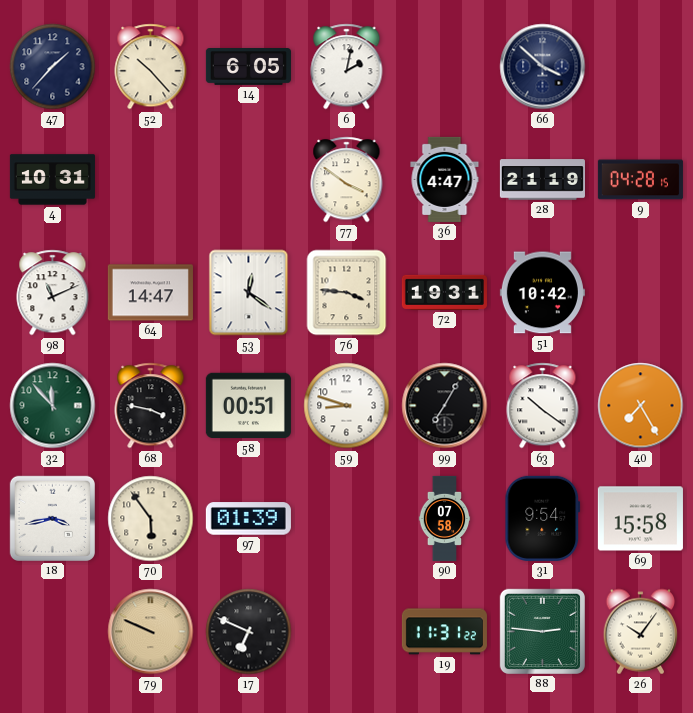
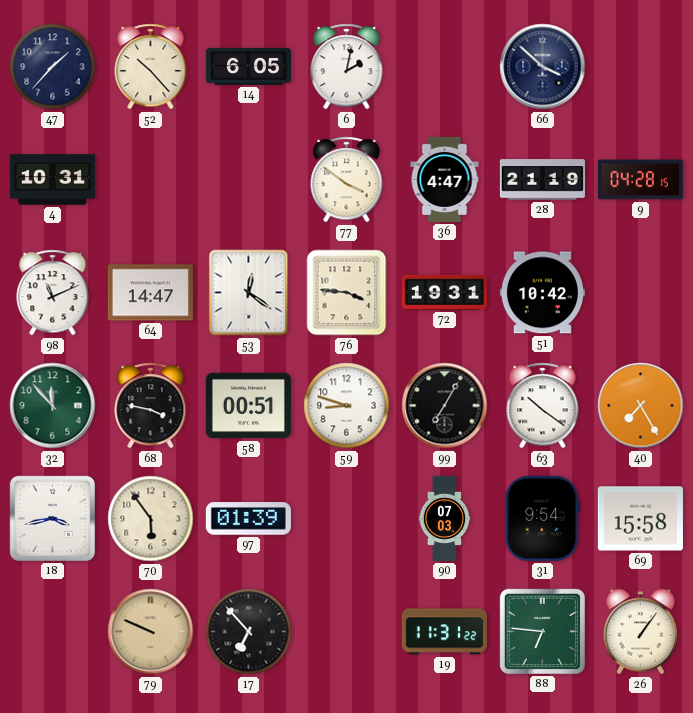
90: 07:58 -> 07:03
17: 6:49 -> 6:53
88: 2:46 -> 6:46
26: 10:06 -> 1:06
